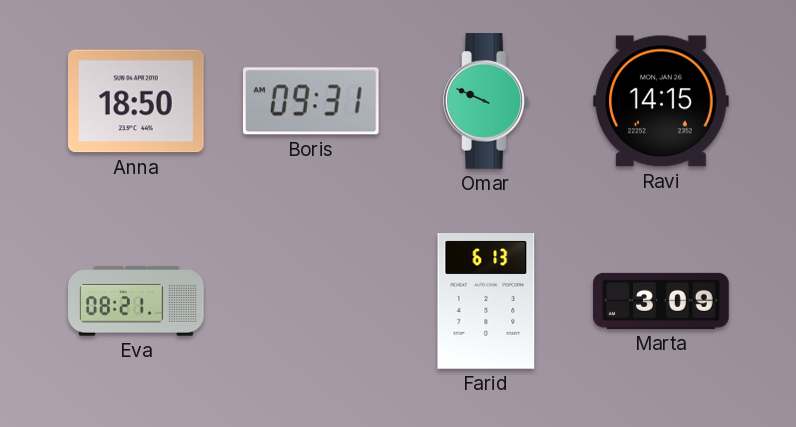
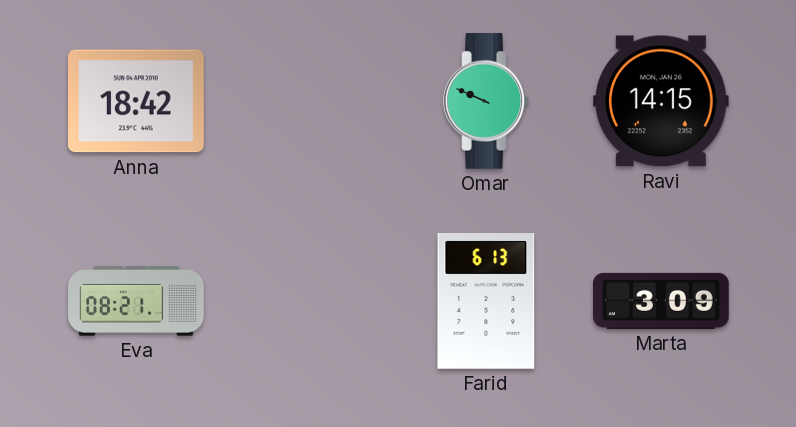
Anna: 18:50 -> 18:42
Boris: 09:31 -> none
